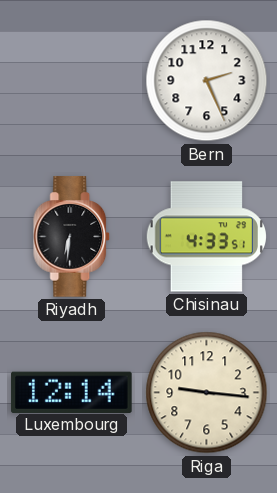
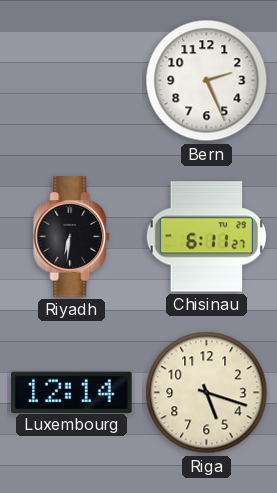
Chisinau: 4:33 -> 6:11
Riga: 9:16 -> 5:18
